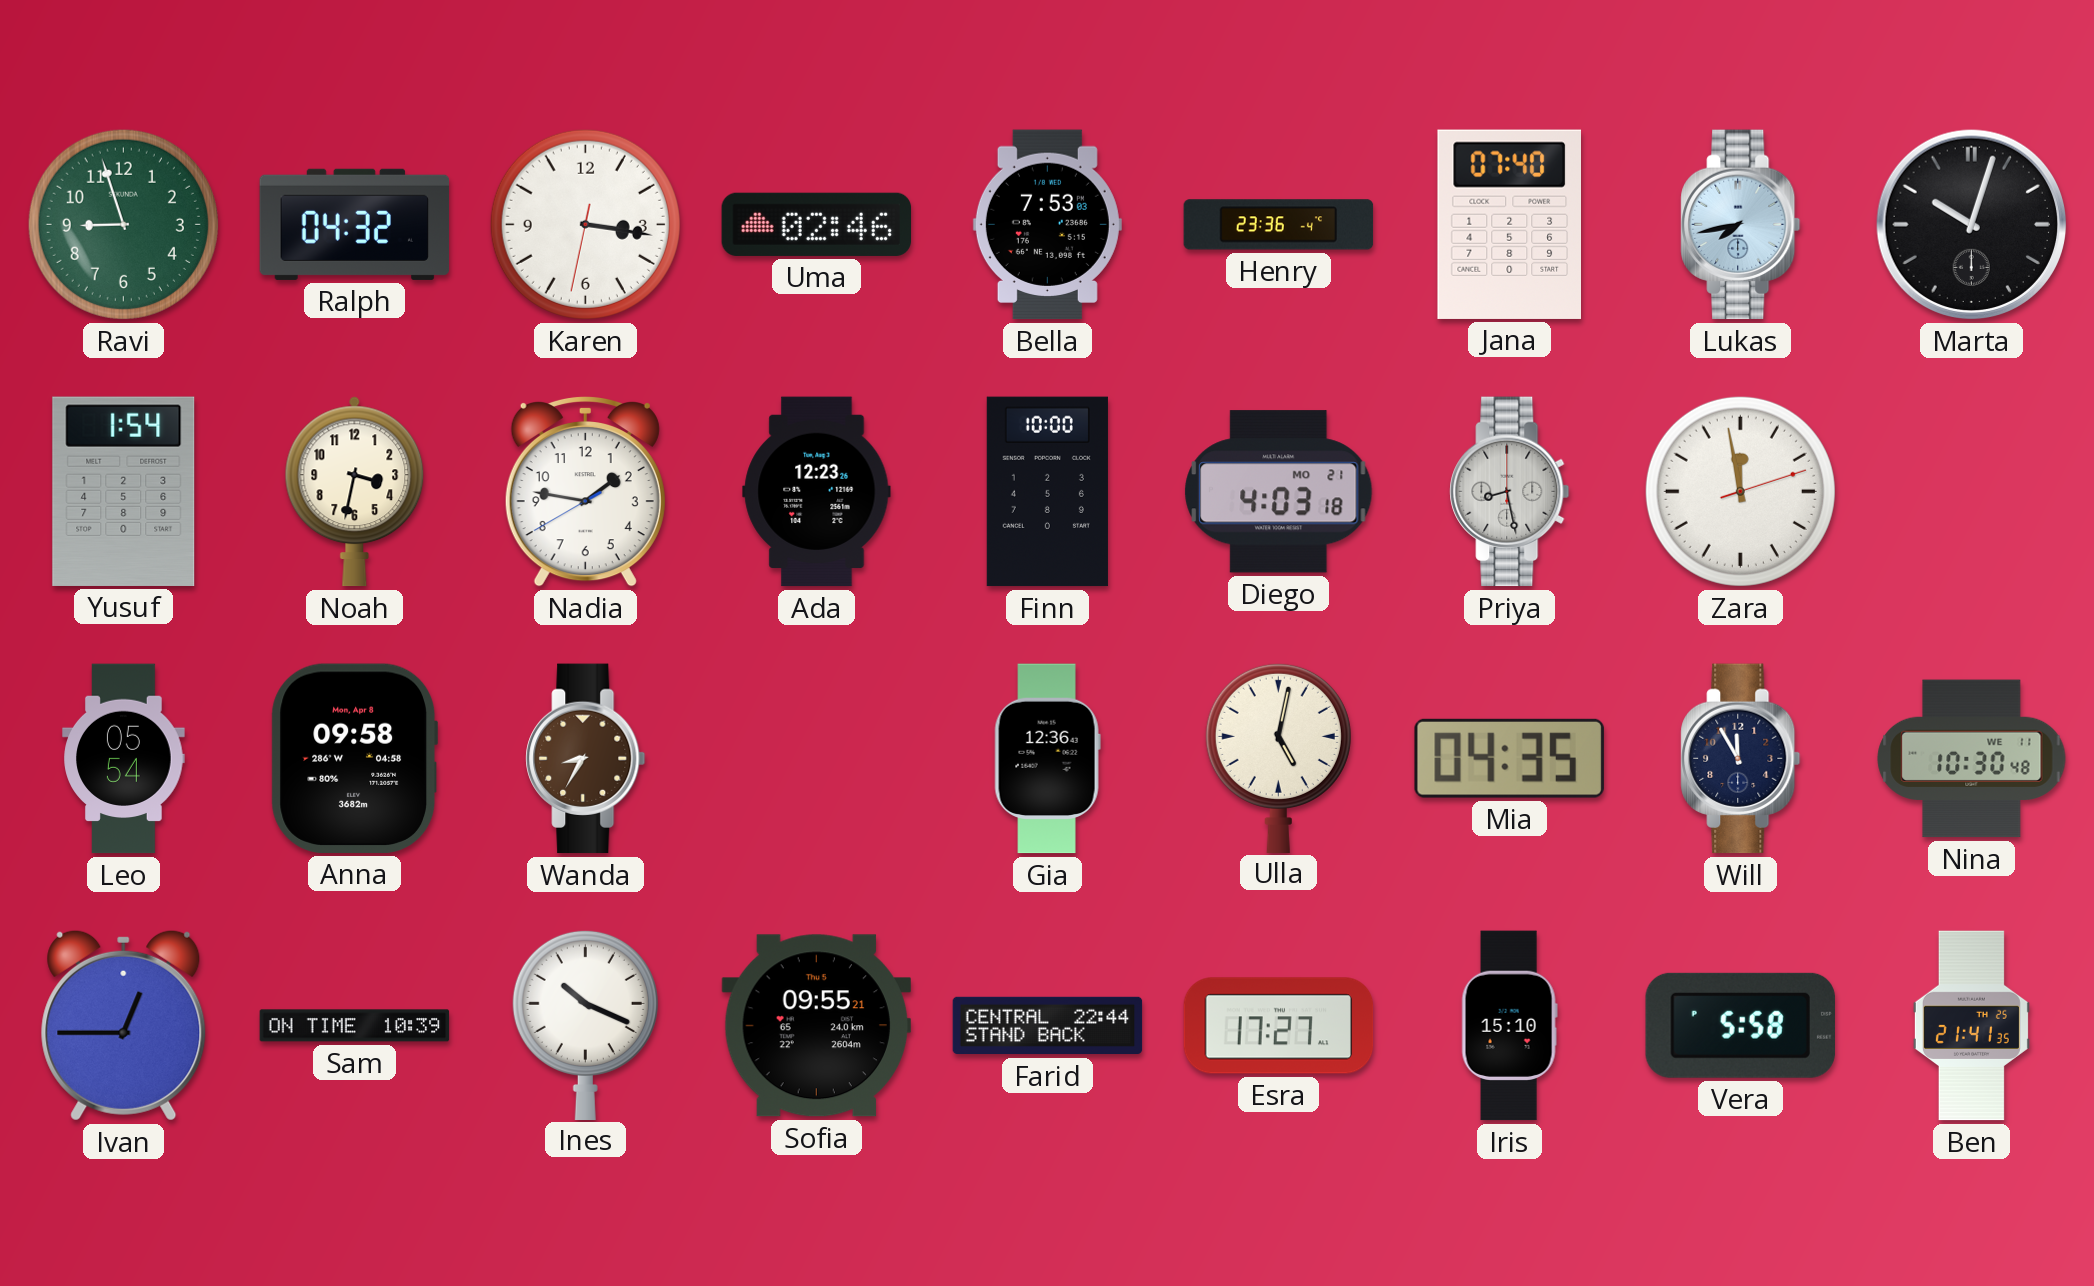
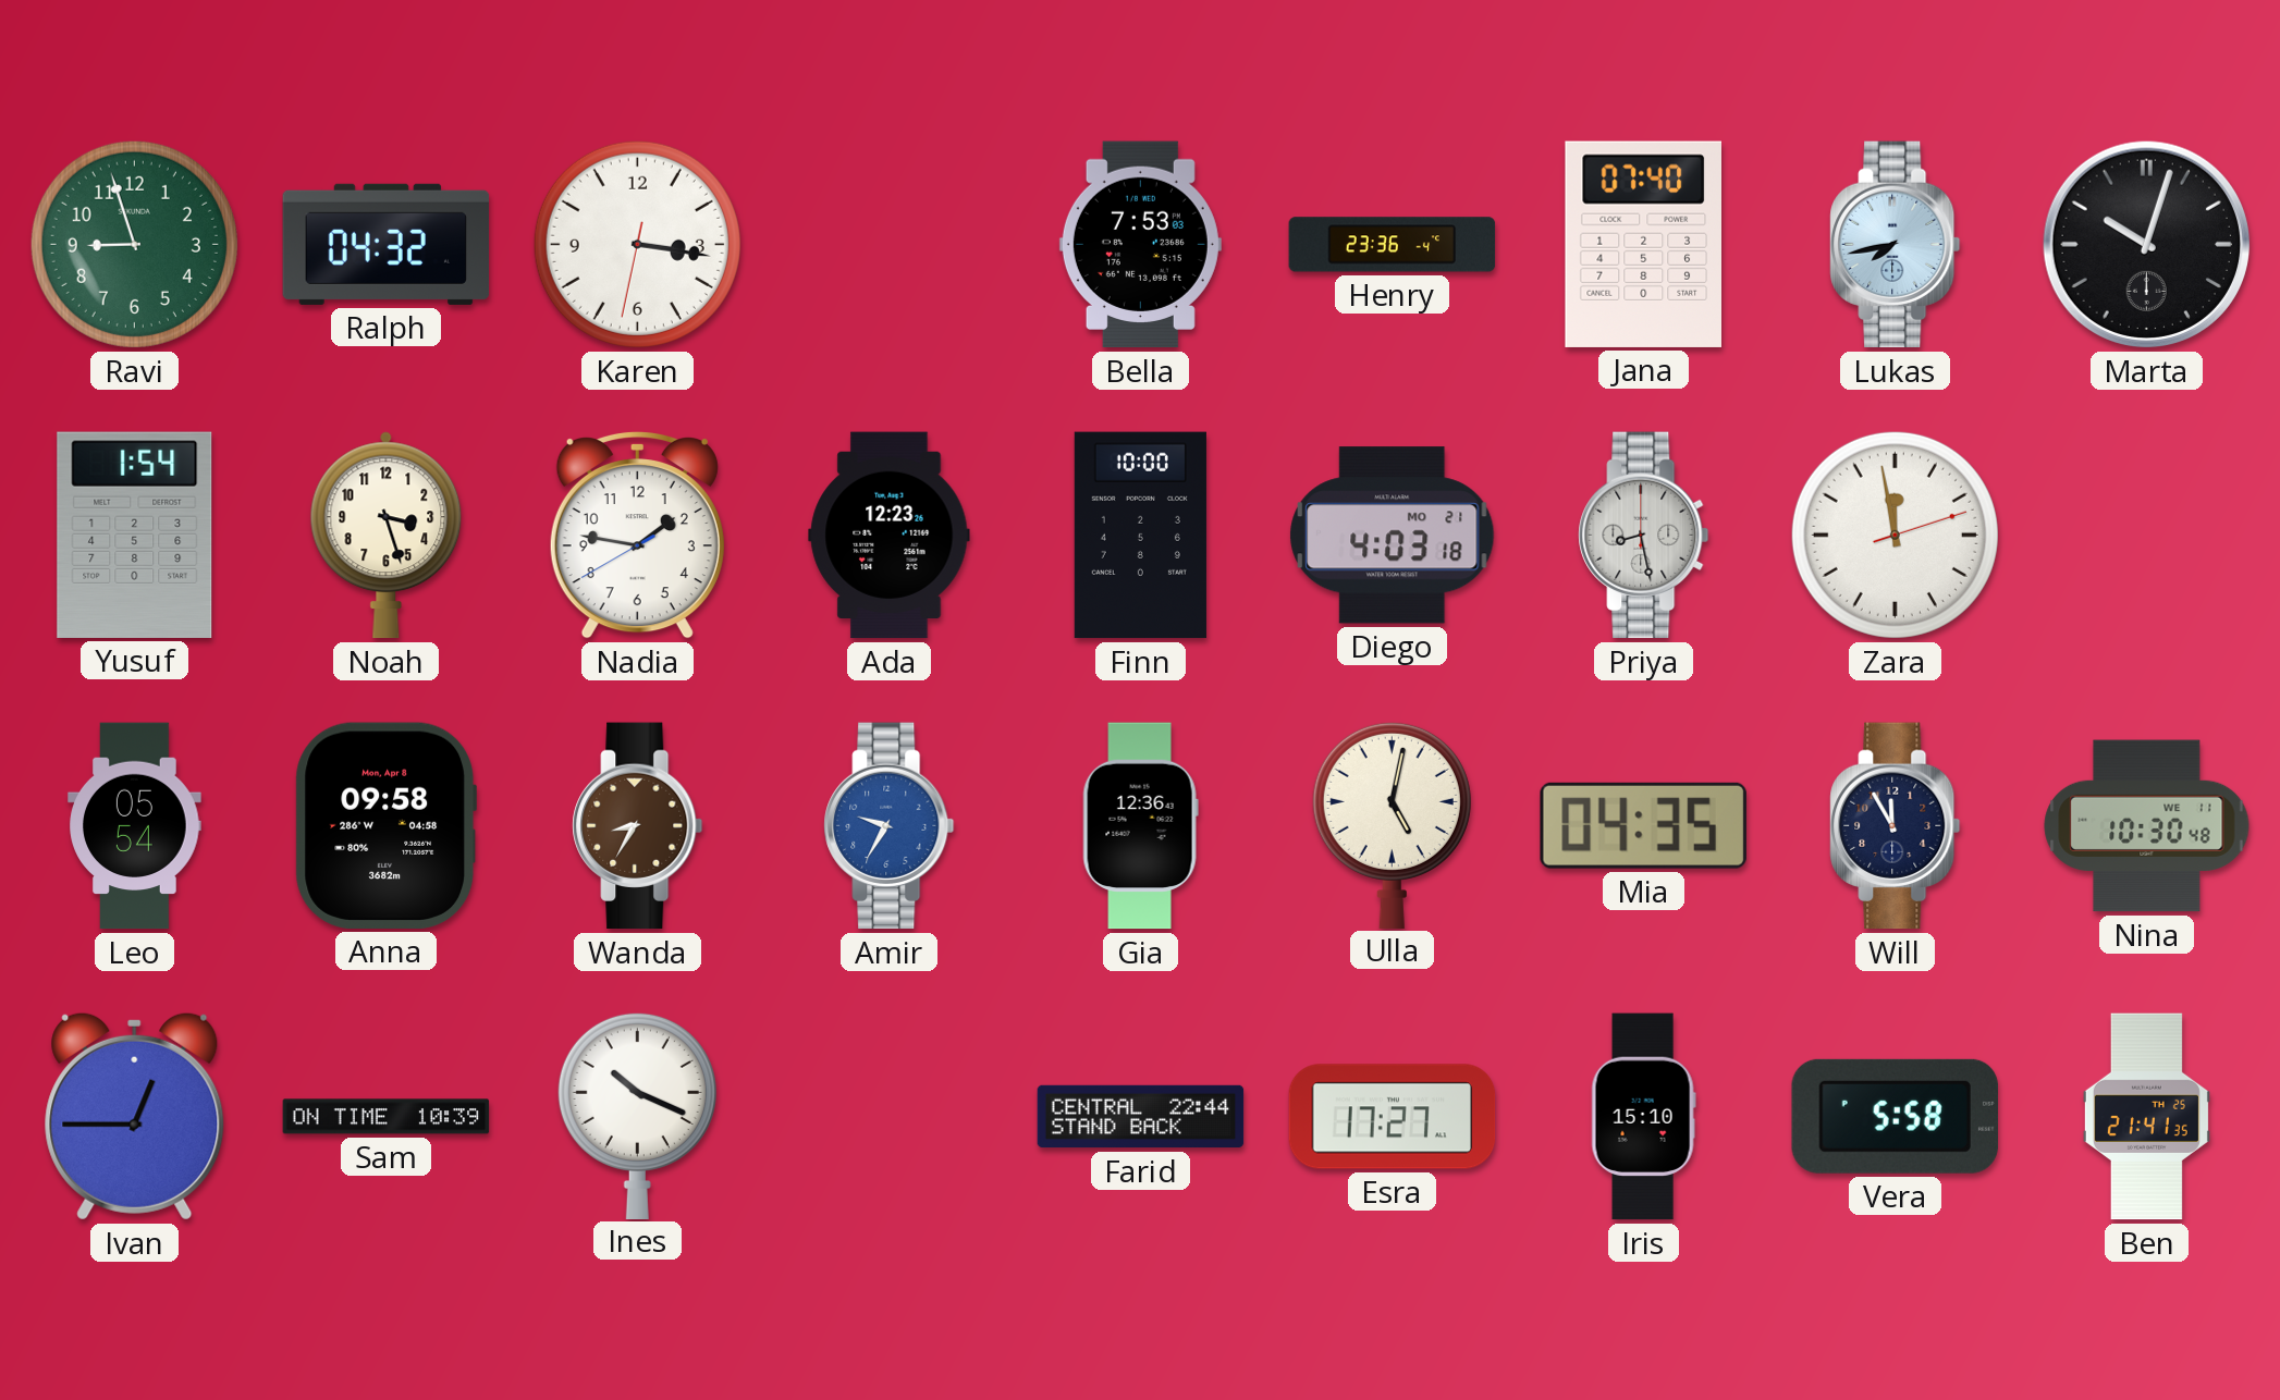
Uma: 02:46 -> none
Noah: 3:32 -> 3:27
Amir: none -> 9:35
Sofia: 09:55 -> none
